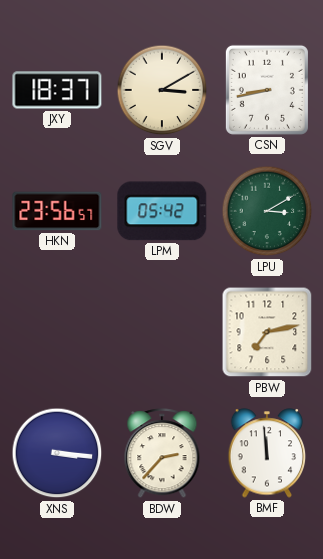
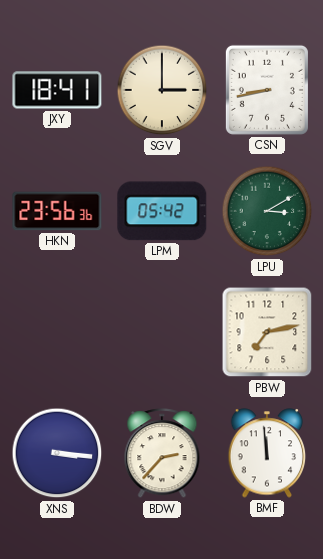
JXY: 18:37 -> 18:41
SGV: 3:10 -> 3:00
HKN: 23:56:57 -> 23:56:36
